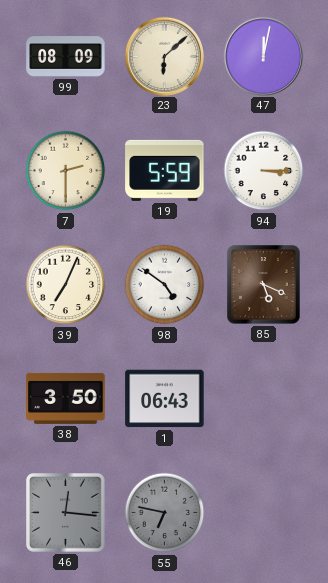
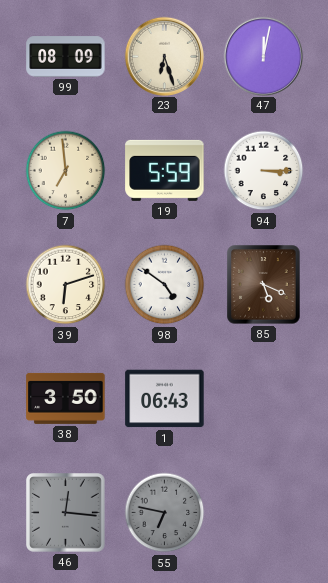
23: 6:08 -> 6:27
7: 2:30 -> 6:59
39: 7:04 -> 6:12
